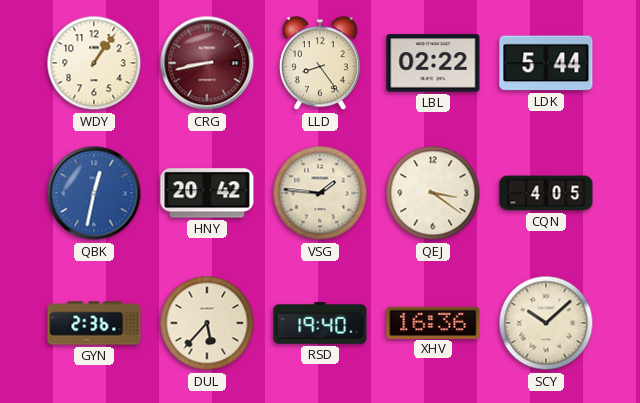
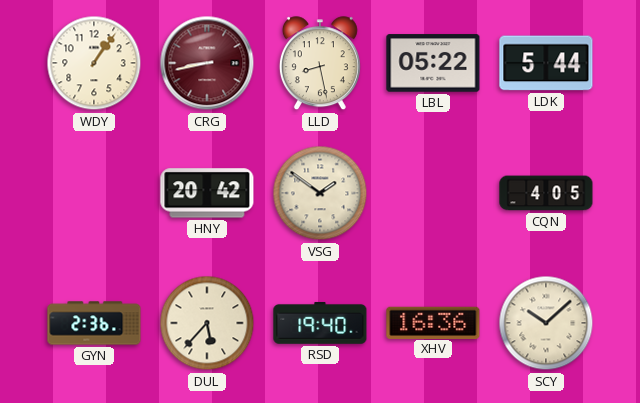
LLD: 8:24 -> 8:28
LBL: 02:22 -> 05:22
QBK: 12:32 -> none
VSG: 1:46 -> 1:51
QEJ: 3:21 -> none
